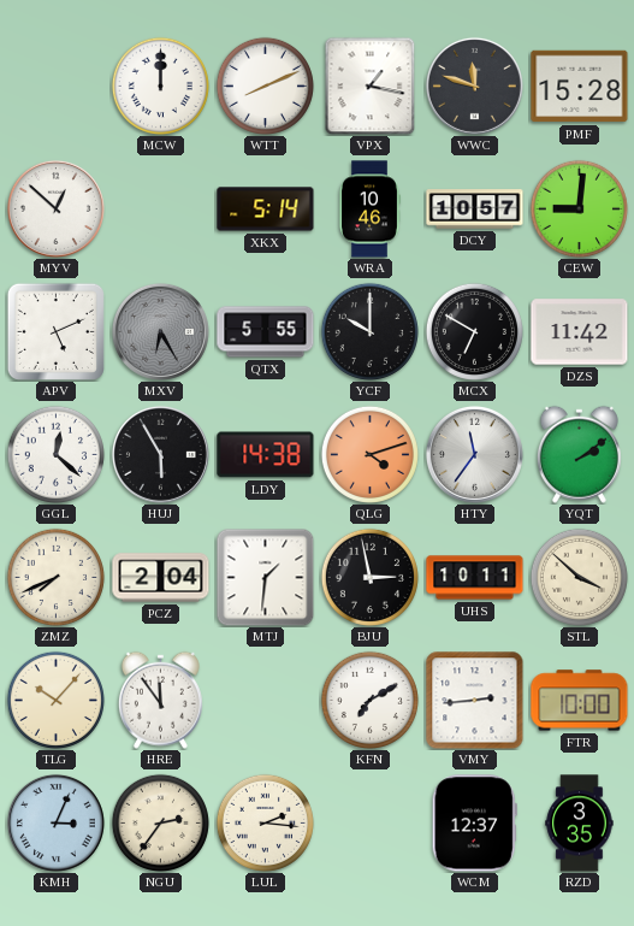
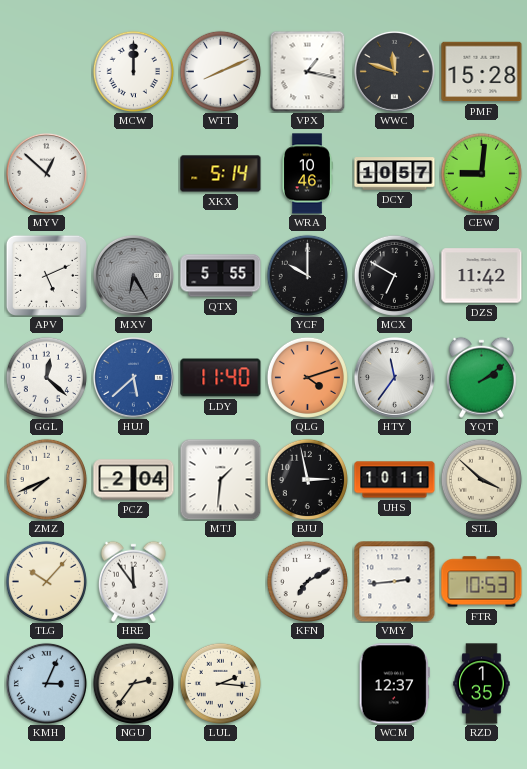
HUJ: 5:55 -> 5:38
HUJ dial: black -> blue
LDY: 14:38 -> 11:40
FTR: 10:00 -> 10:53
RZD: 3:35 -> 1:35
